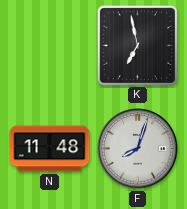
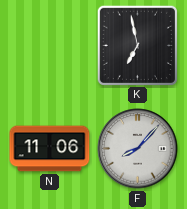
N: 11:48 -> 11:06
F: 8:03 -> 8:07
